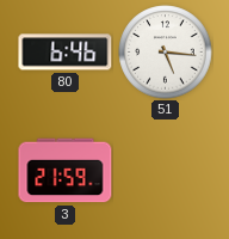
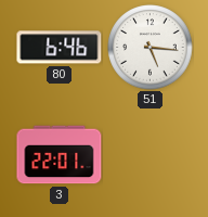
3: 21:59 -> 22:01
